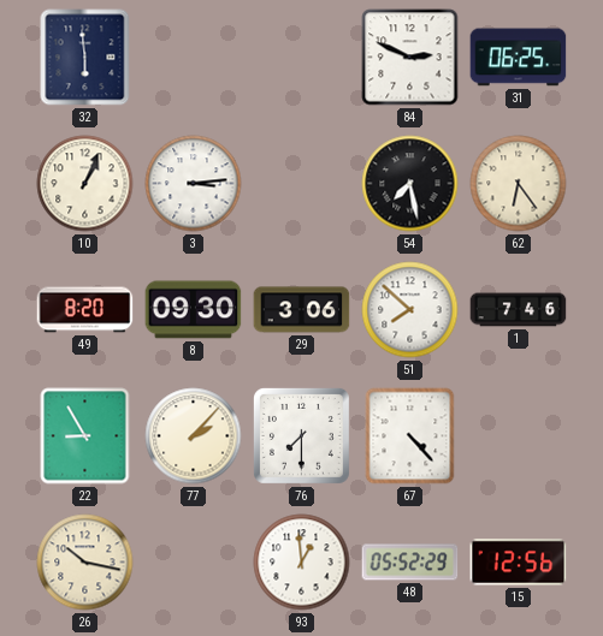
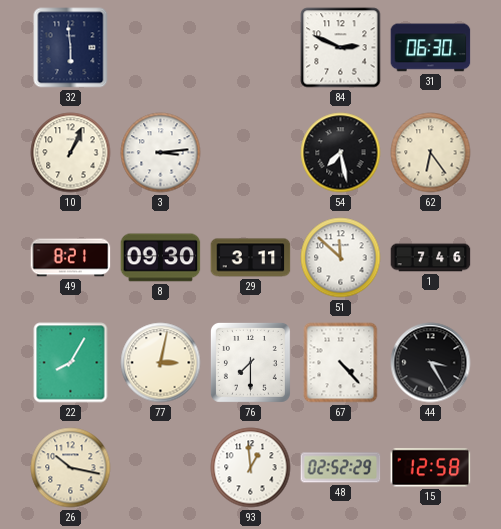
31: 06:25 -> 06:30
49: 8:20 -> 8:21
29: 3:06 -> 3:11
51: 7:52 -> 11:52
22: 8:55 -> 8:05
77: 2:07 -> 3:02
44: none -> 3:25
48: 05:52 -> 02:52
15: 12:56 -> 12:58
